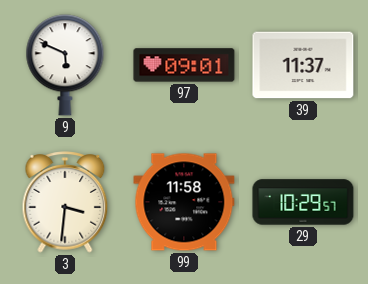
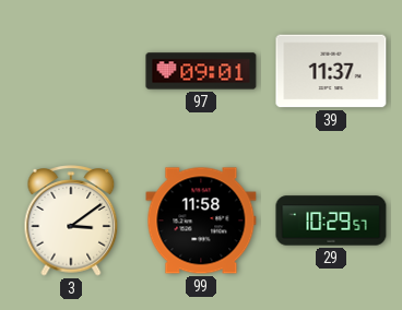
9: 5:49 -> none
3: 3:31 -> 3:09
